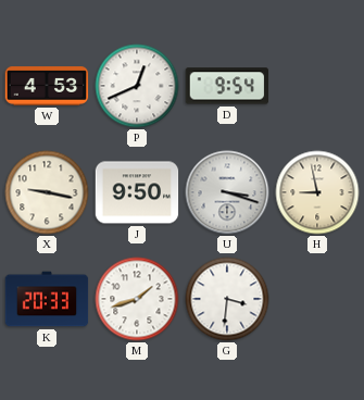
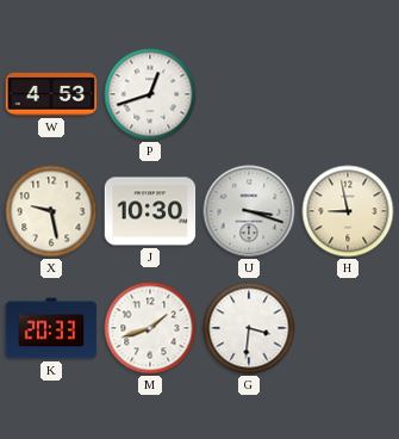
P: 12:41 -> 12:42
D: 9:54 -> none
X: 9:17 -> 9:28
J: 9:50 -> 10:30
